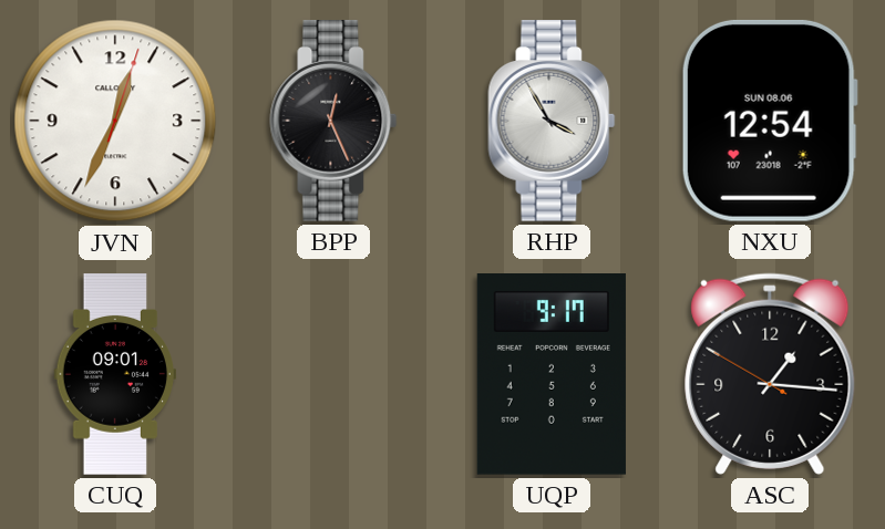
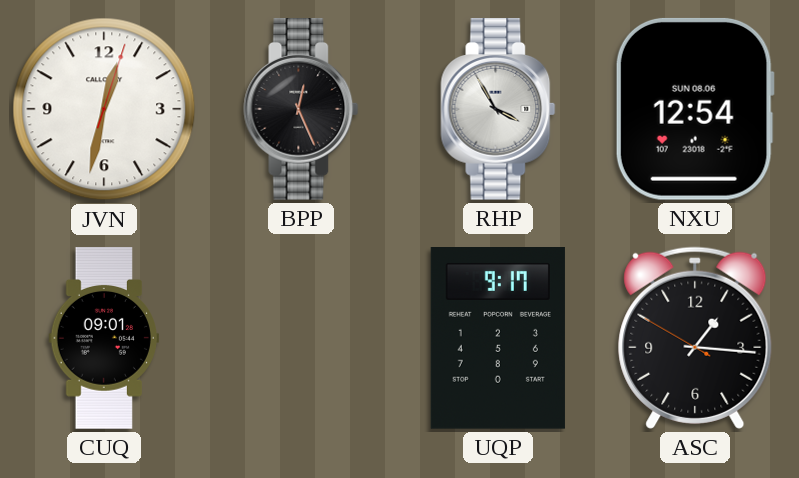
JVN: 12:34 -> 12:32
